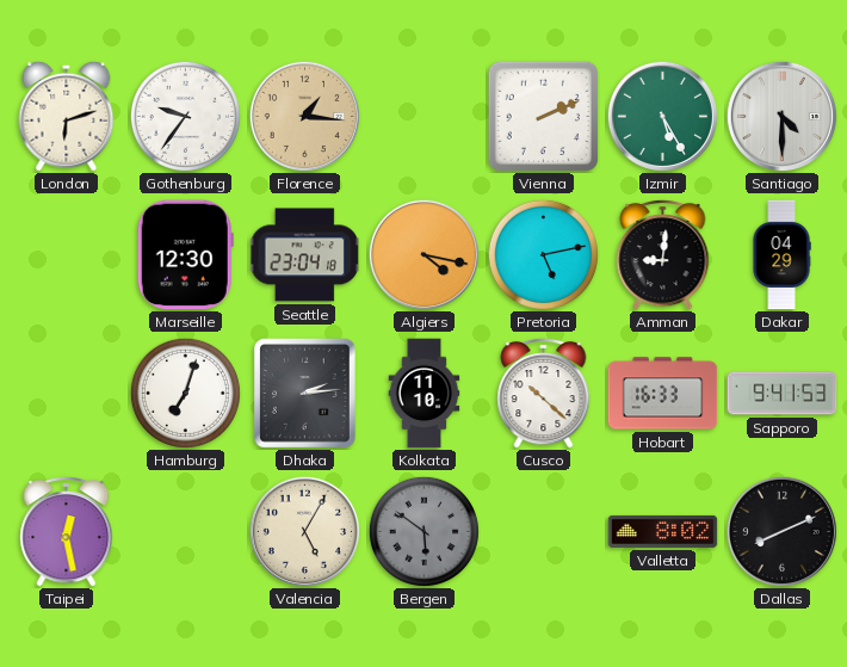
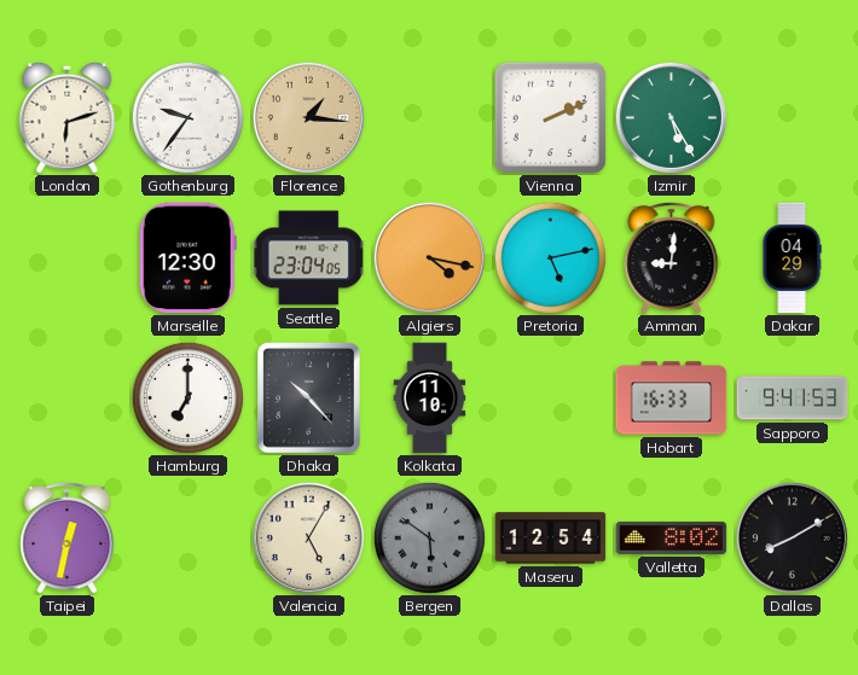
Santiago: 4:30 -> none
Seattle: 23:04:18 -> 23:04:05
Hamburg: 7:03 -> 7:00
Dhaka: 2:14 -> 10:23
Cusco: 10:22 -> none
Taipei: 12:28 -> 12:32
Maseru: none -> 12:54
Dallas: 8:11 -> 8:10
